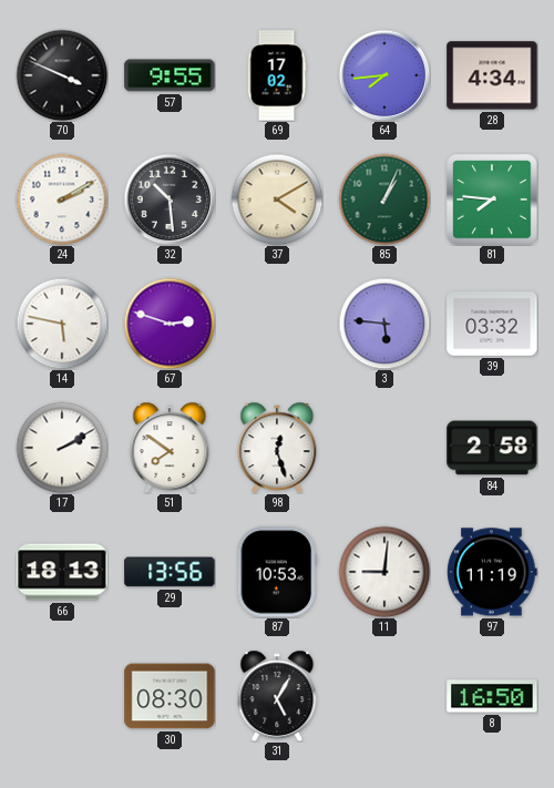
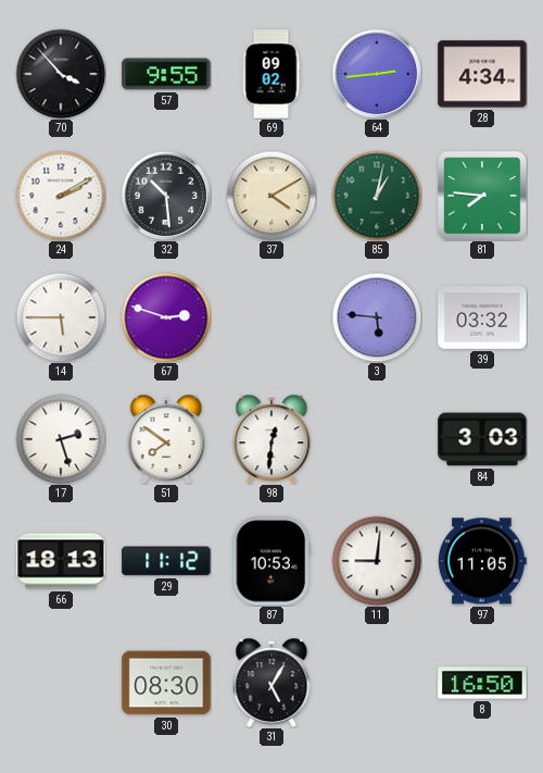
70: 3:49 -> 3:53
69: 17:02 -> 09:02
64: 7:44 -> 2:44
85: 1:04 -> 1:02
14: 5:47 -> 5:45
17: 2:10 -> 2:27
98: 12:27 -> 12:31
84: 2:58 -> 3:03
29: 13:56 -> 11:12
97: 11:19 -> 11:05
